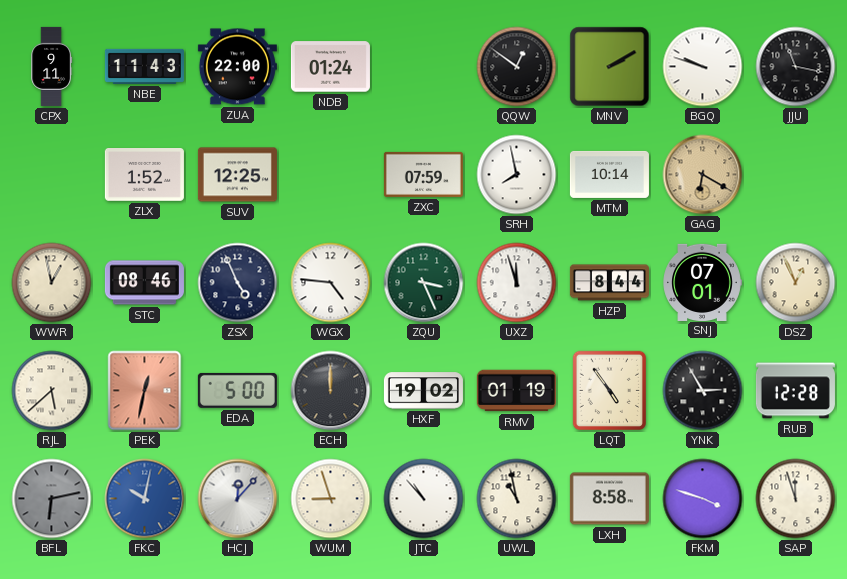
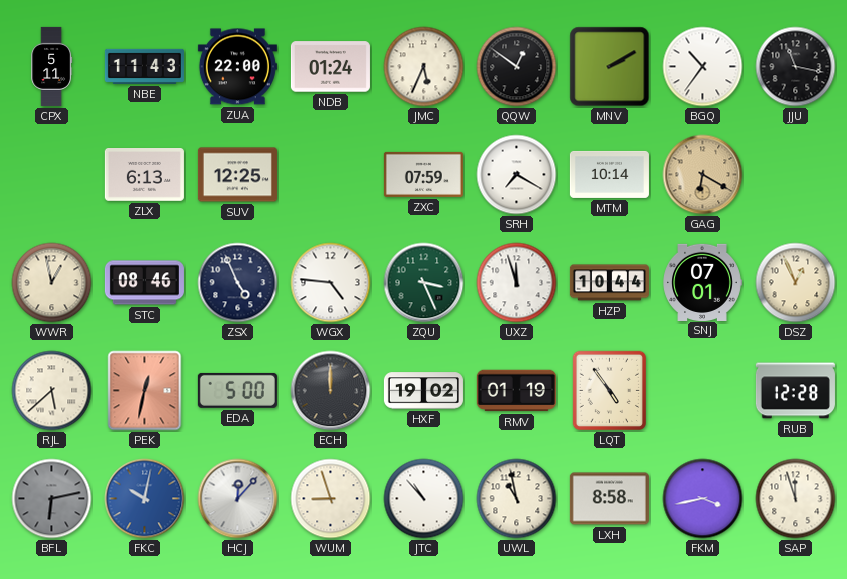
CPX: 9:11 -> 5:11
JMC: none -> 5:34
BGQ: 9:48 -> 10:36
ZLX: 1:52 -> 6:13
SRH: 7:58 -> 7:20
HZP: 8:44 -> 10:44
YNK: 2:55 -> none
FKM: 3:48 -> 3:43
